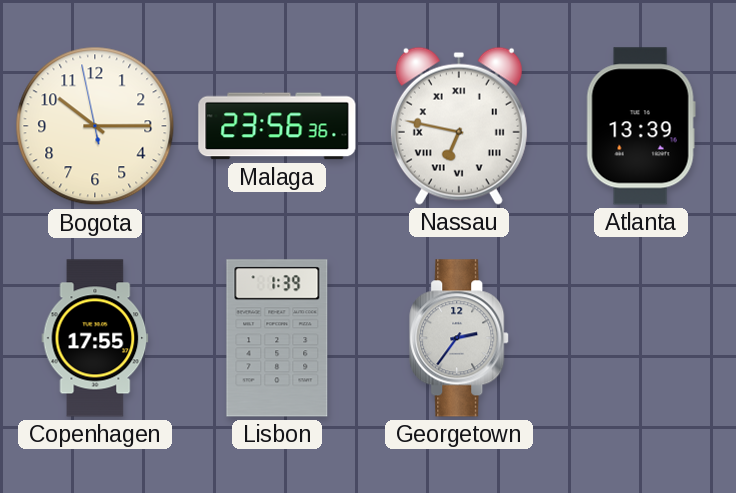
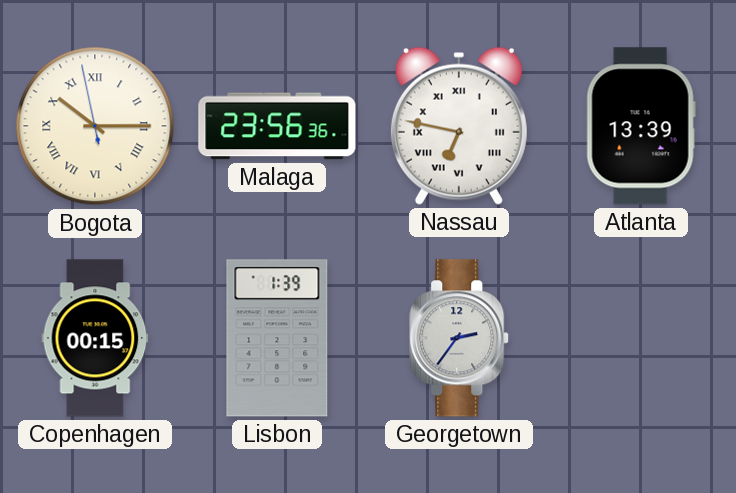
Bogota numerals: Arabic -> Roman
Copenhagen: 17:55 -> 00:15
